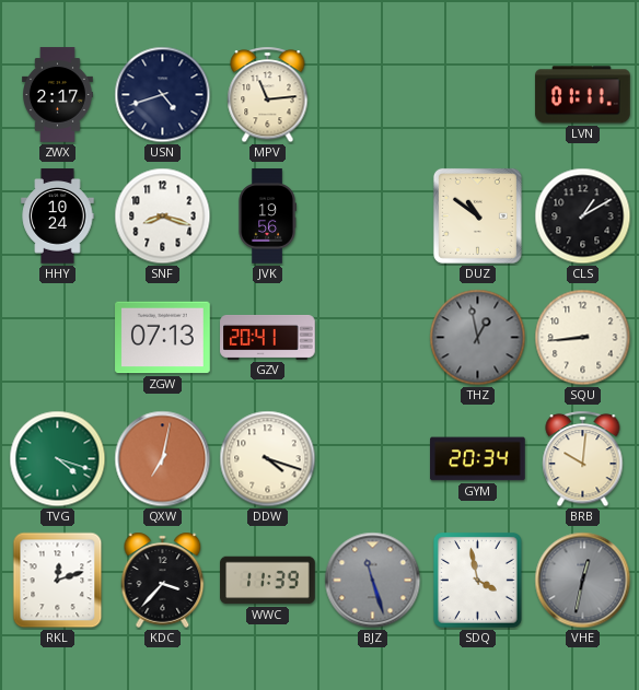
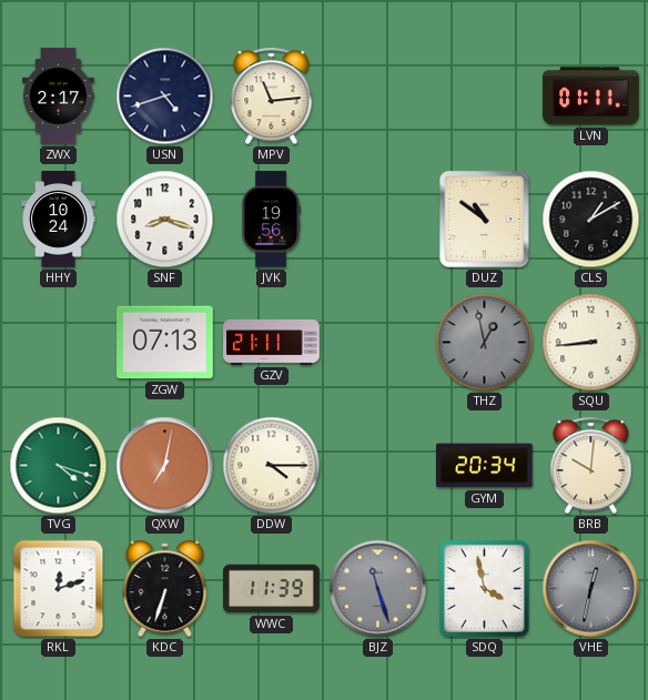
GZV: 20:41 -> 21:11
DDW: 4:18 -> 4:15
KDC: 3:37 -> 6:33
